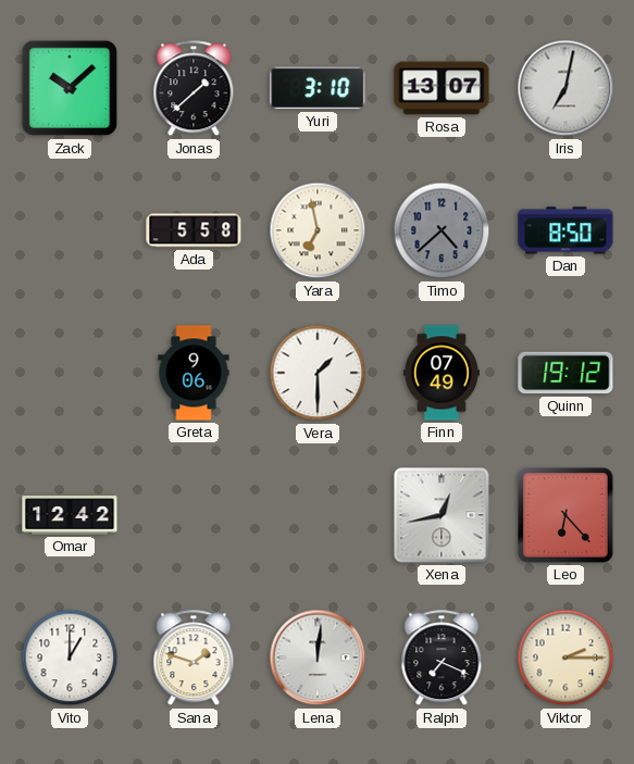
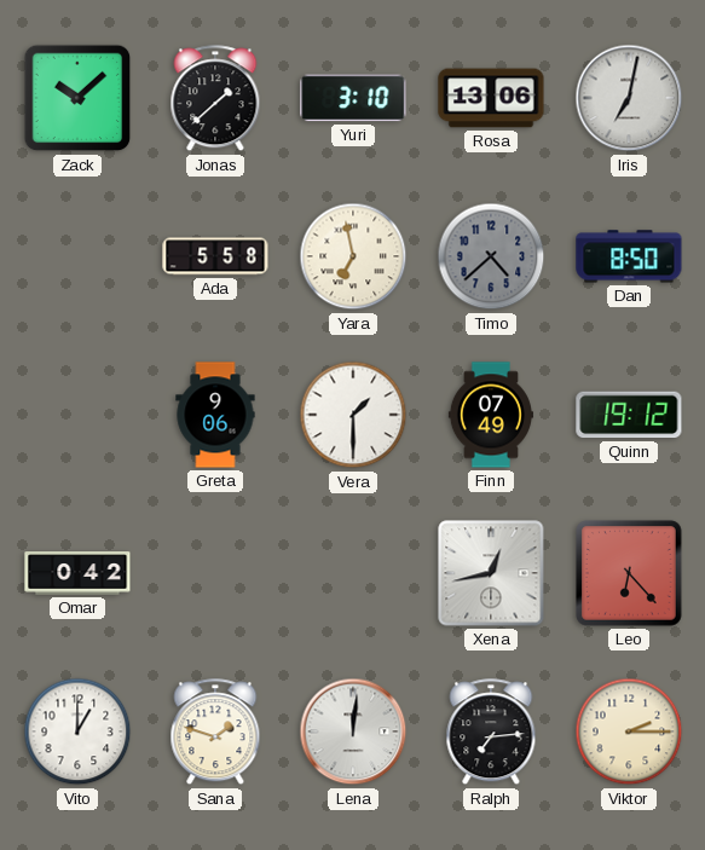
Rosa: 13:07 -> 13:06
Omar: 12:42 -> 0:42
Ralph: 7:19 -> 7:14
